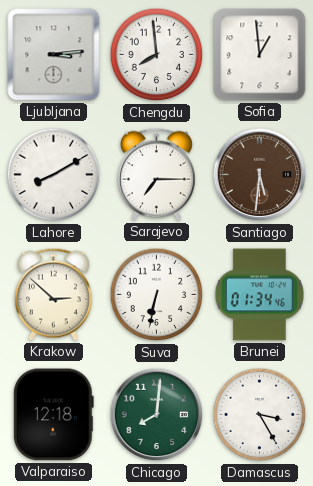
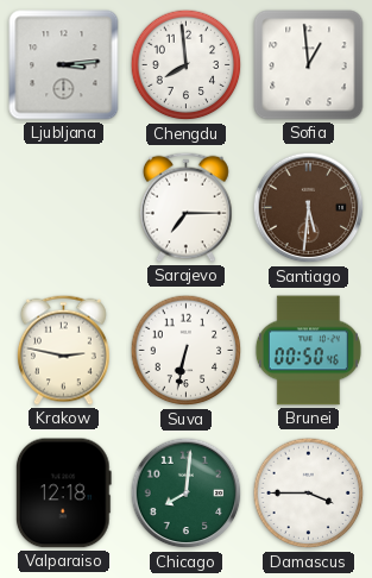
Lahore: 8:10 -> none
Krakow: 2:52 -> 2:47
Brunei: 01:34 -> 00:50
Damascus: 3:25 -> 3:45
